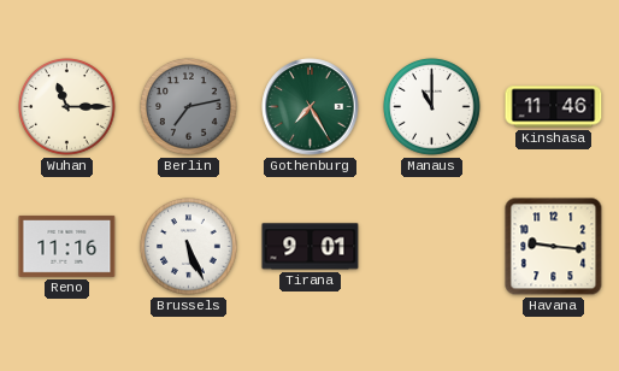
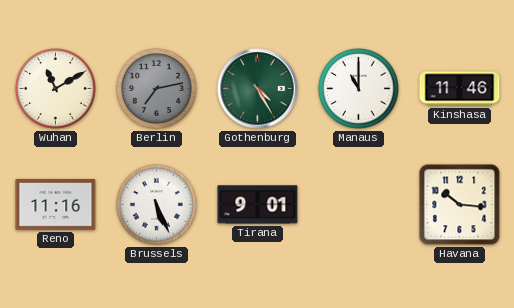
Wuhan: 11:15 -> 11:10
Gothenburg: 7:25 -> 4:25
Havana: 9:16 -> 10:16
